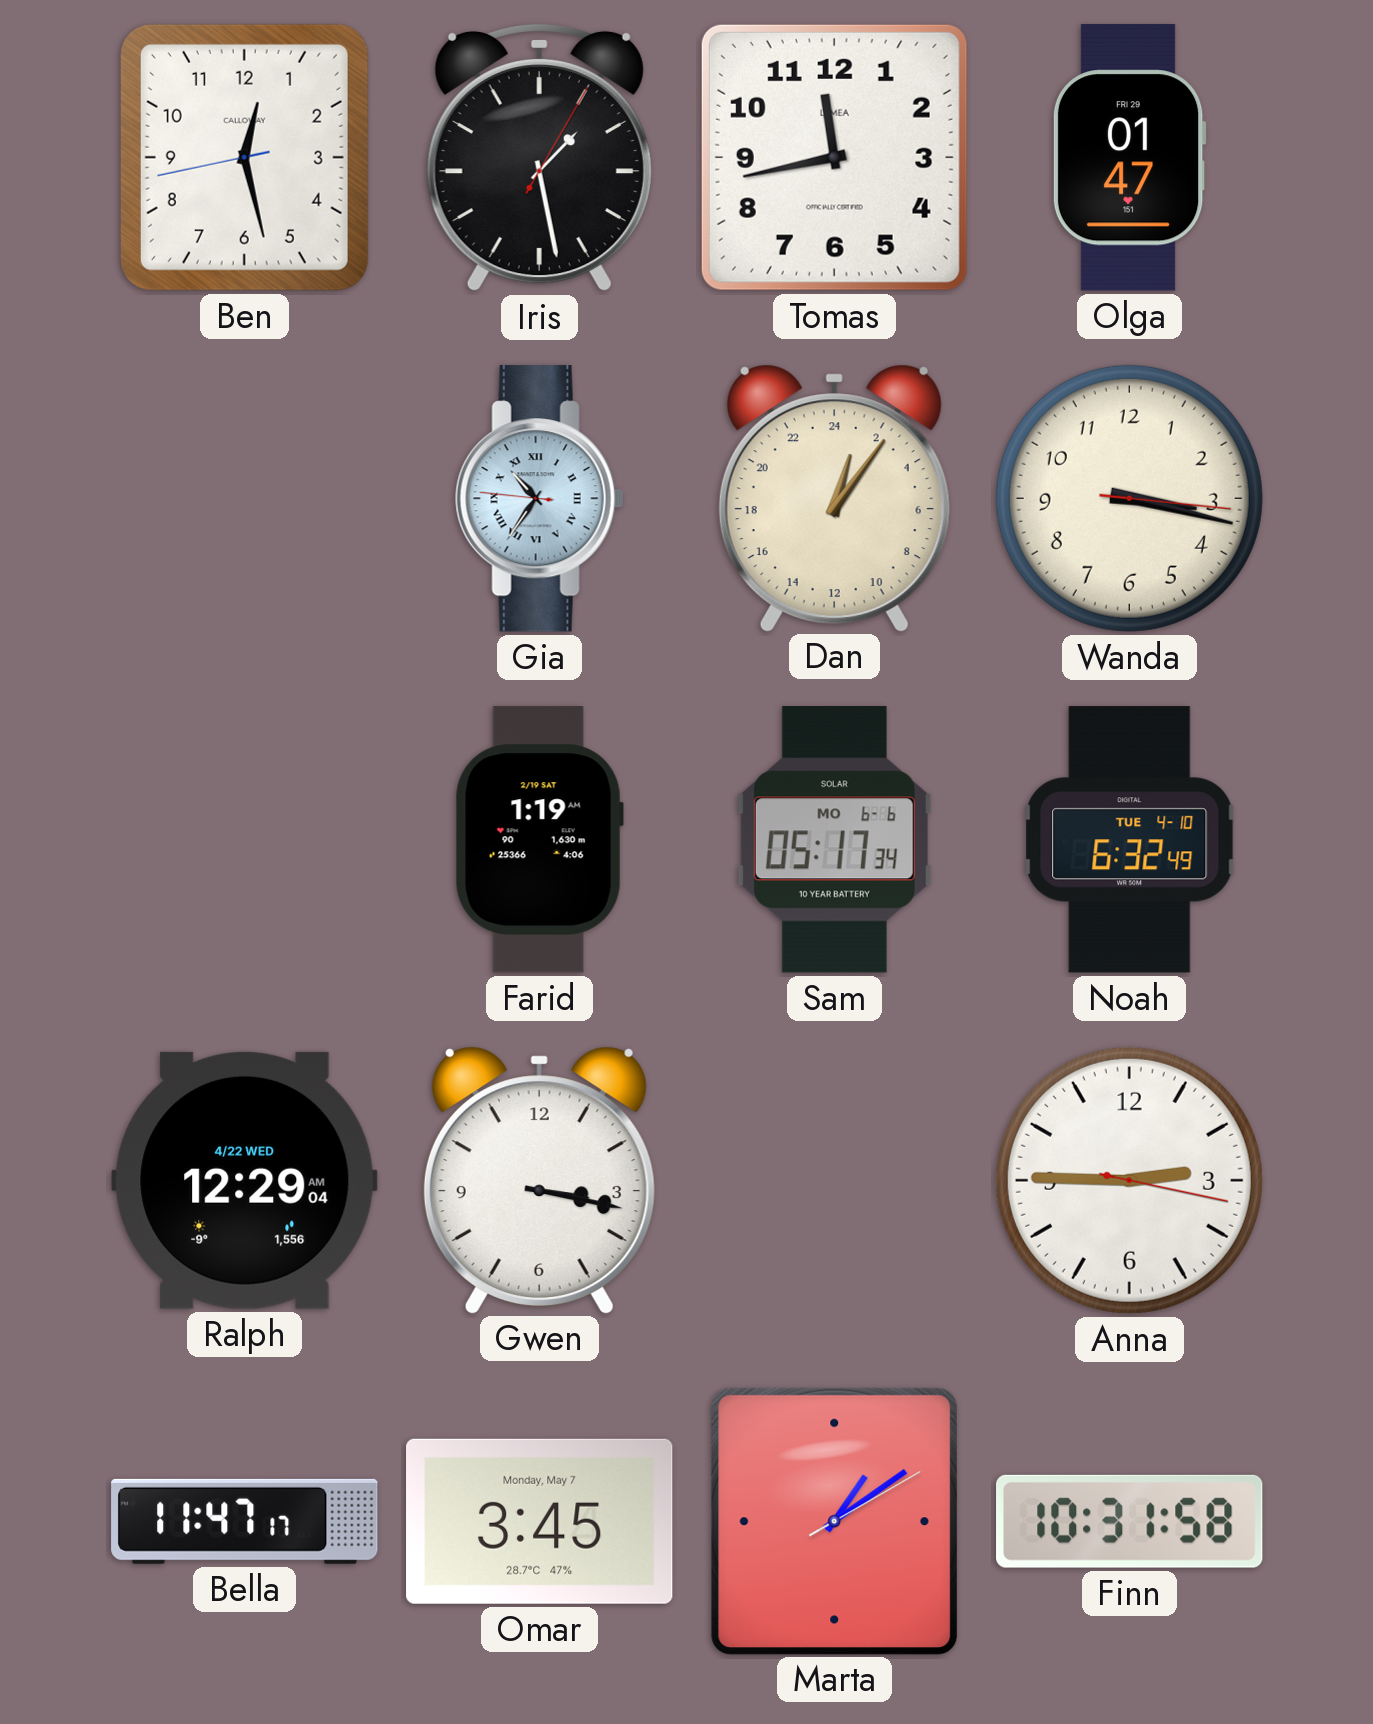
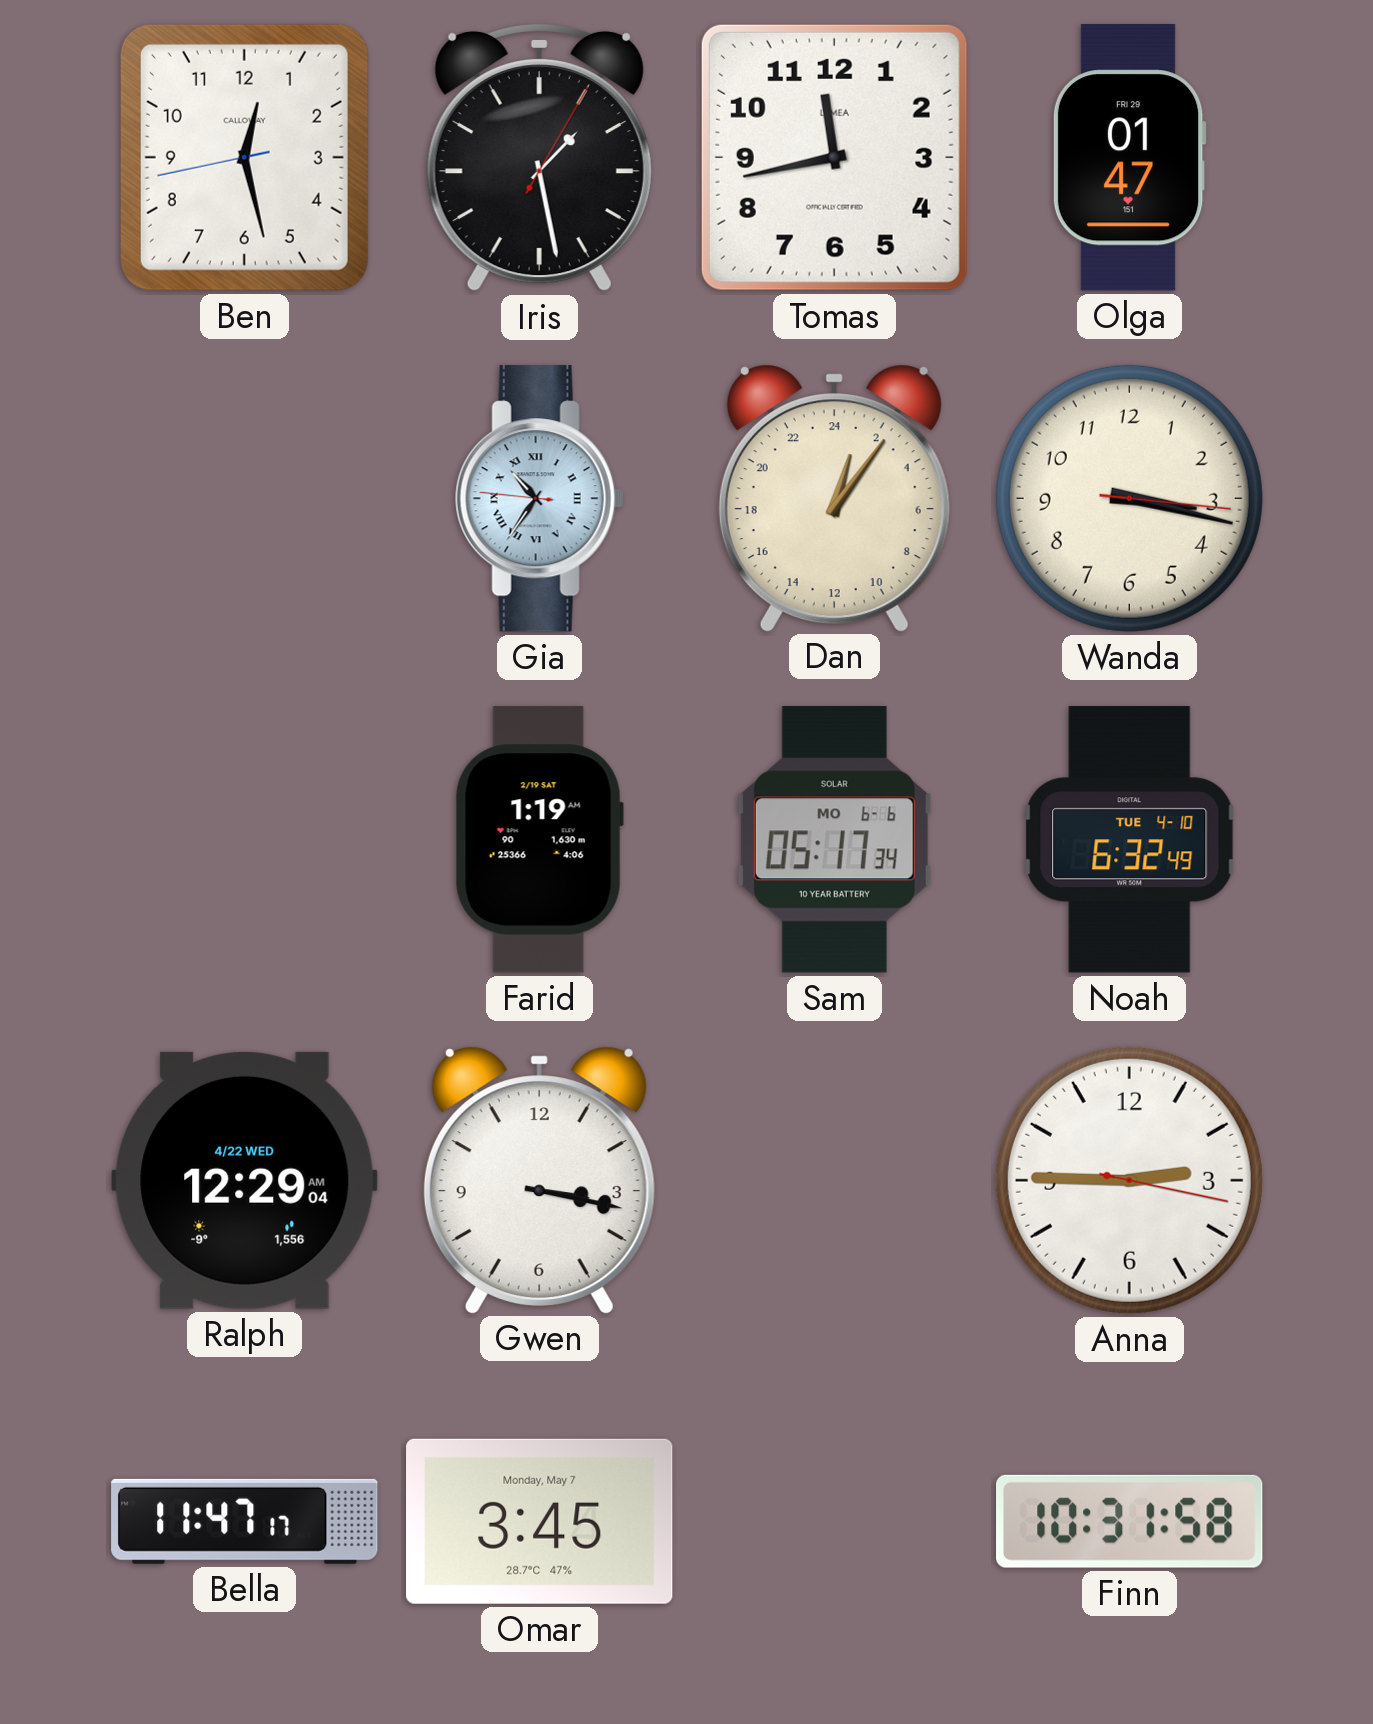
Marta: 1:09 -> none
